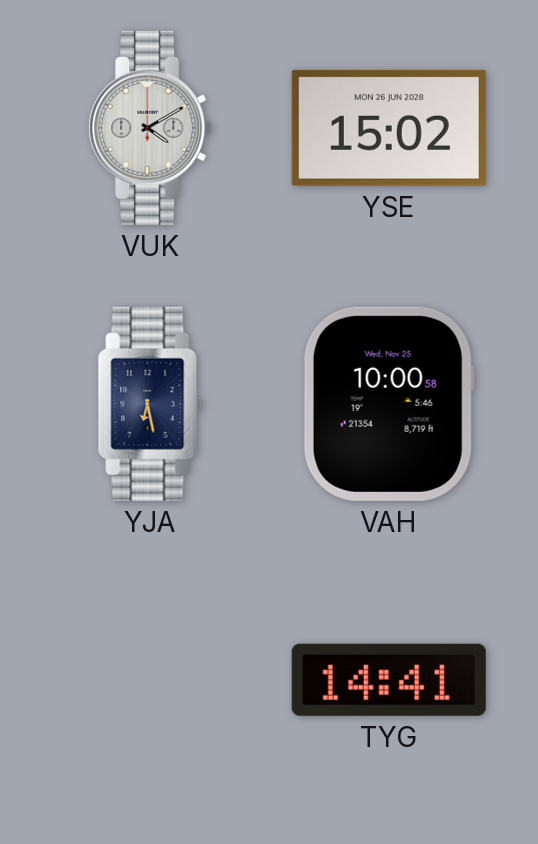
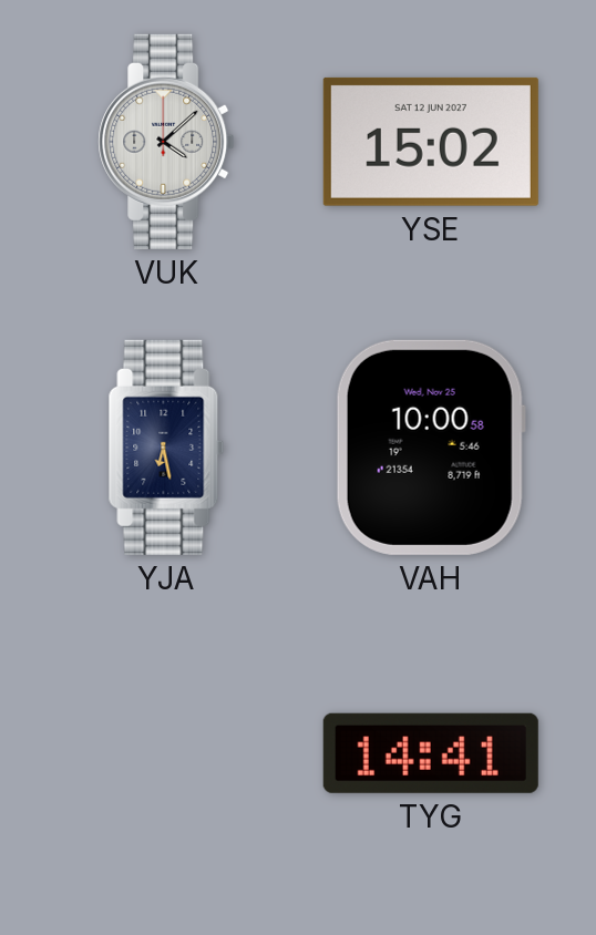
VUK: 4:10 -> 4:08
YSE date: MON 26 JUN 2028 -> SAT 12 JUN 2027
